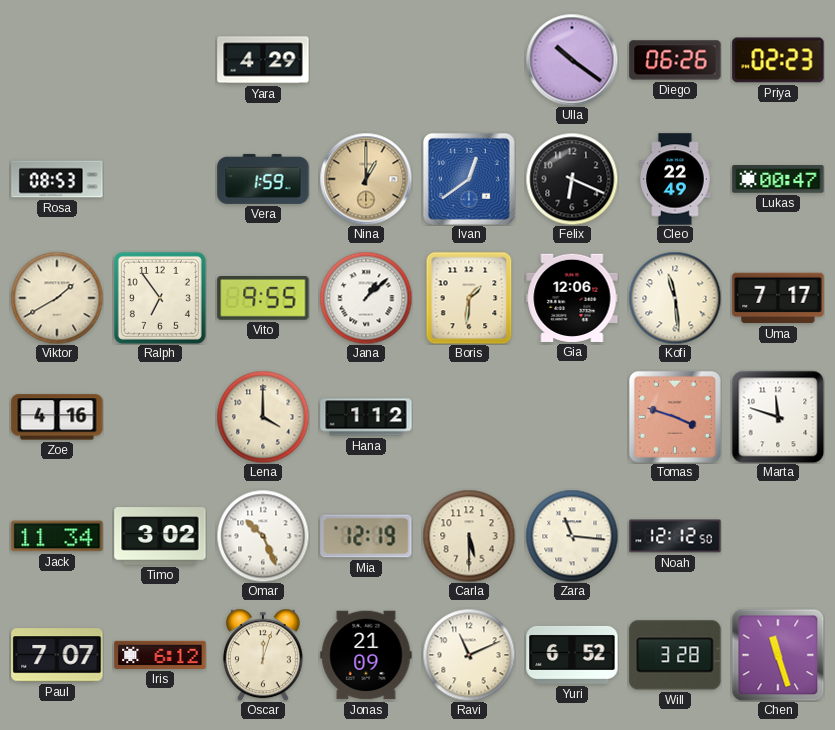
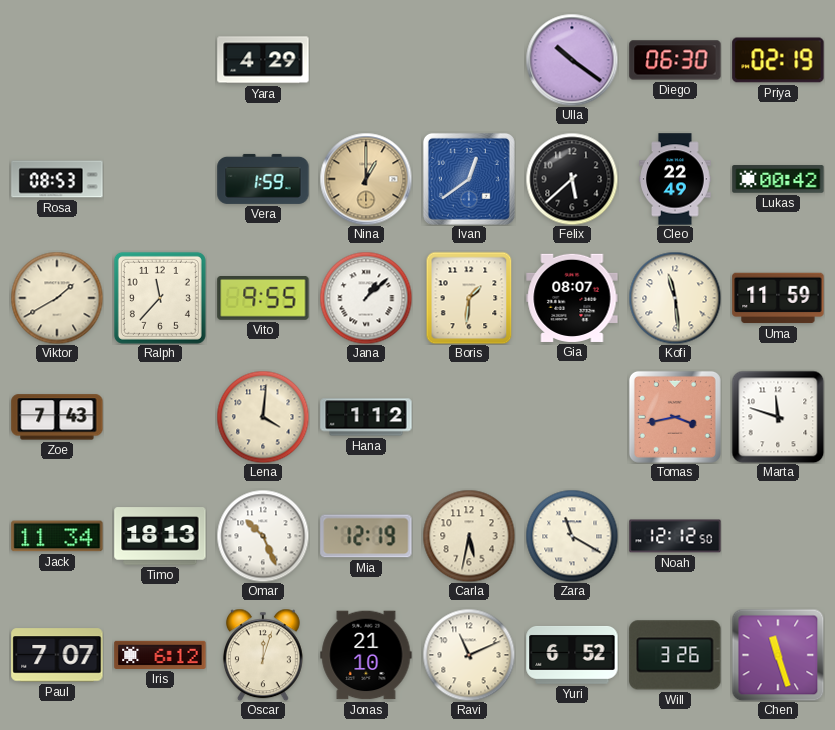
Diego: 06:26 -> 06:30
Priya: 02:23 -> 02:19
Felix: 6:19 -> 5:38
Lukas: 00:47 -> 00:42
Ralph: 6:54 -> 11:37
Gia: 12:06 -> 08:07
Uma: 7:17 -> 11:59
Zoe: 4:16 -> 7:43
Lena: 4:00 -> 4:01
Tomas: 3:48 -> 3:43
Timo: 3:02 -> 18:13
Carla: 5:30 -> 5:32
Zara: 11:16 -> 11:20
Jonas: 21:09 -> 21:10
Will: 3:28 -> 3:26
